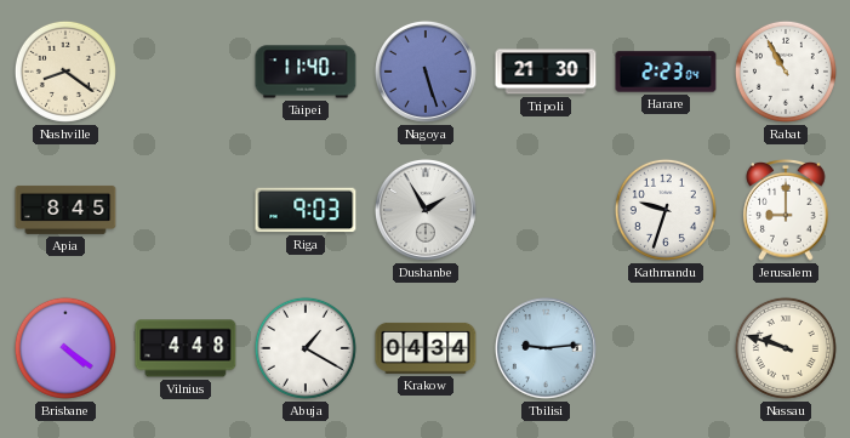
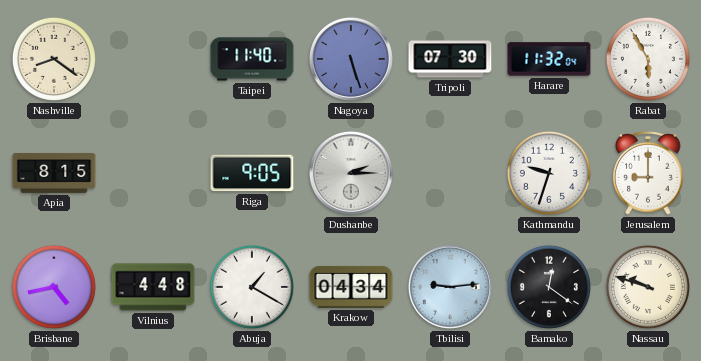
Tripoli: 21:30 -> 07:30
Harare: 2:23 -> 11:32
Rabat: 10:55 -> 5:55
Apia: 8:45 -> 8:15
Riga: 9:03 -> 9:05
Dushanbe: 1:55 -> 2:15
Brisbane: 4:21 -> 4:43
Bamako: none -> 12:21
